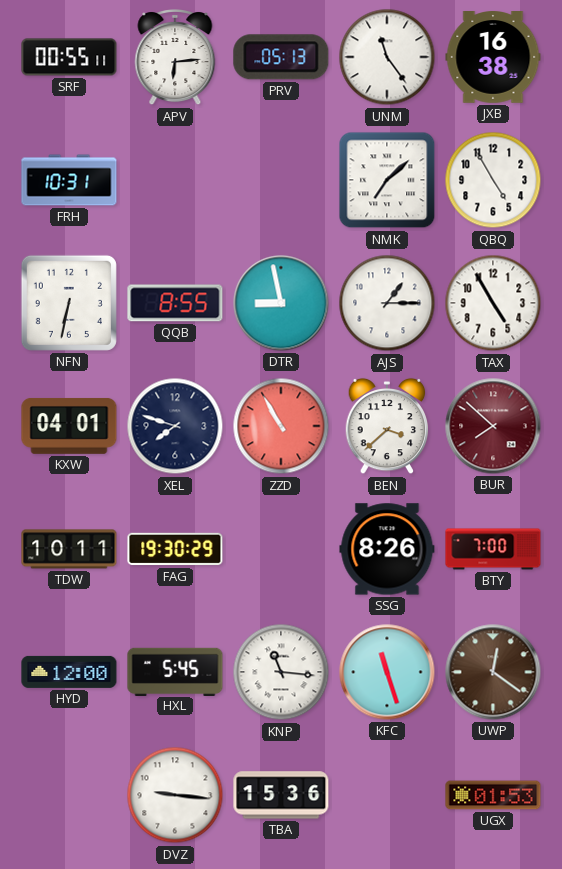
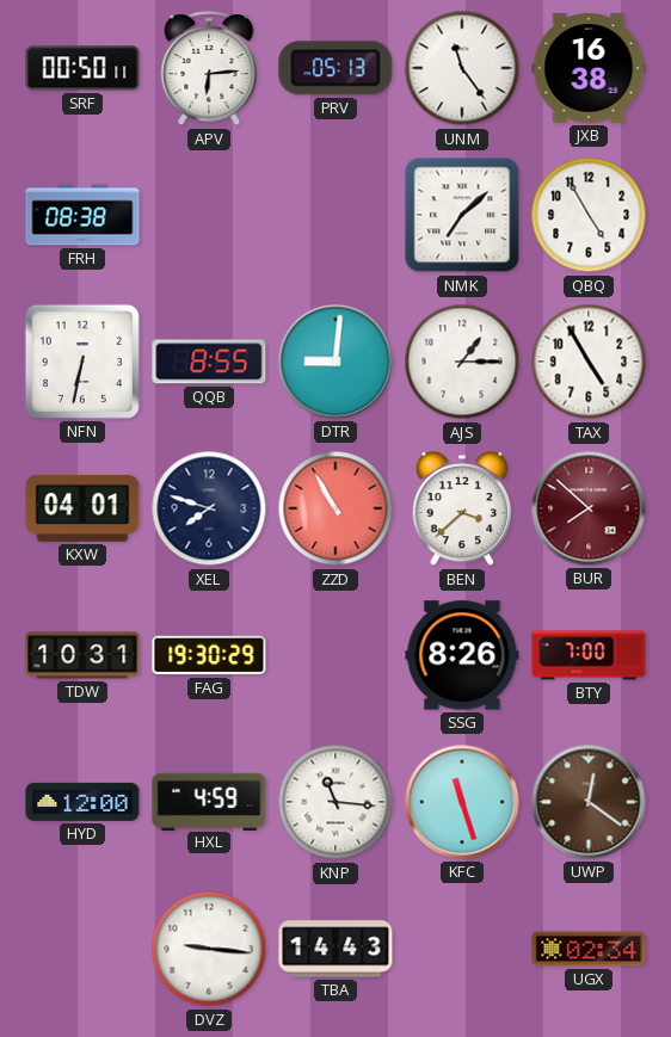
SRF: 00:55 -> 00:50
FRH: 10:31 -> 08:38
DTR: 8:58 -> 9:01
TDW: 10:11 -> 10:31
HXL: 5:45 -> 4:59
TBA: 15:36 -> 14:43
UGX: 01:53 -> 02:34
